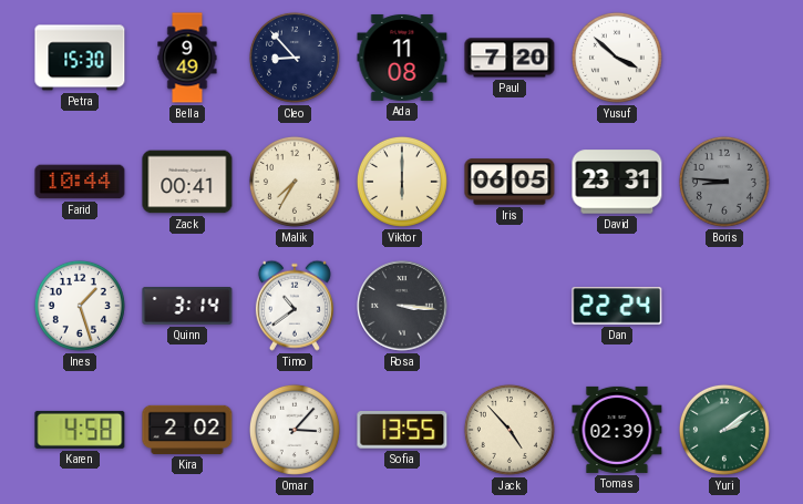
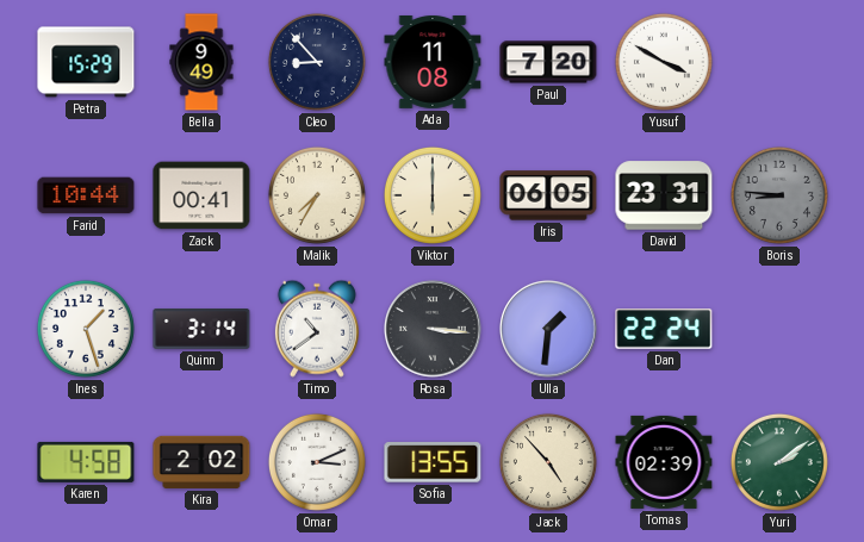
Petra: 15:30 -> 15:29
Yusuf: 3:52 -> 3:50
Ulla: none -> 1:31
Omar: 3:07 -> 3:11
